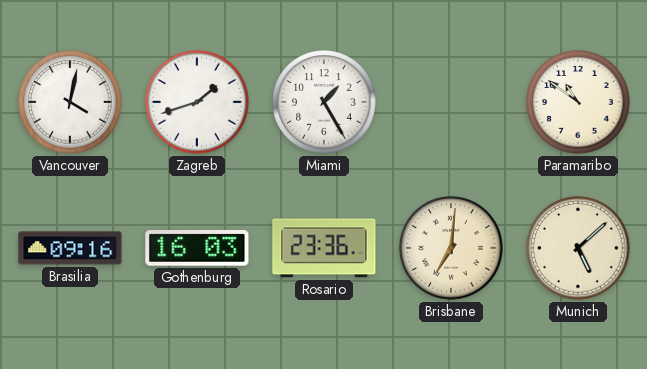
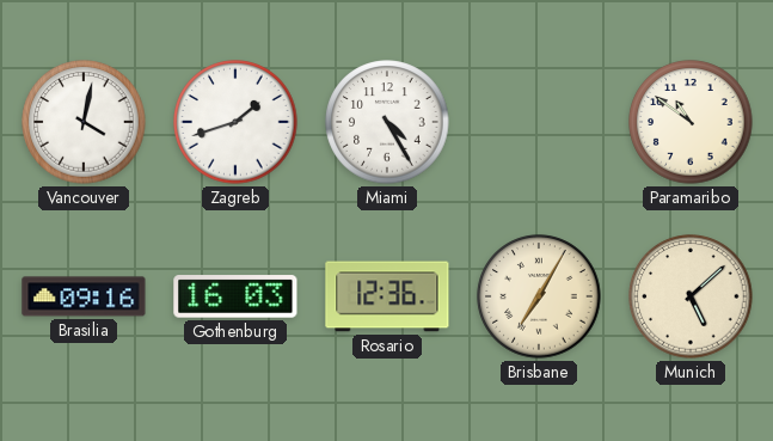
Miami: 1:25 -> 4:25
Rosario: 23:36 -> 12:36
Brisbane: 7:01 -> 7:05
